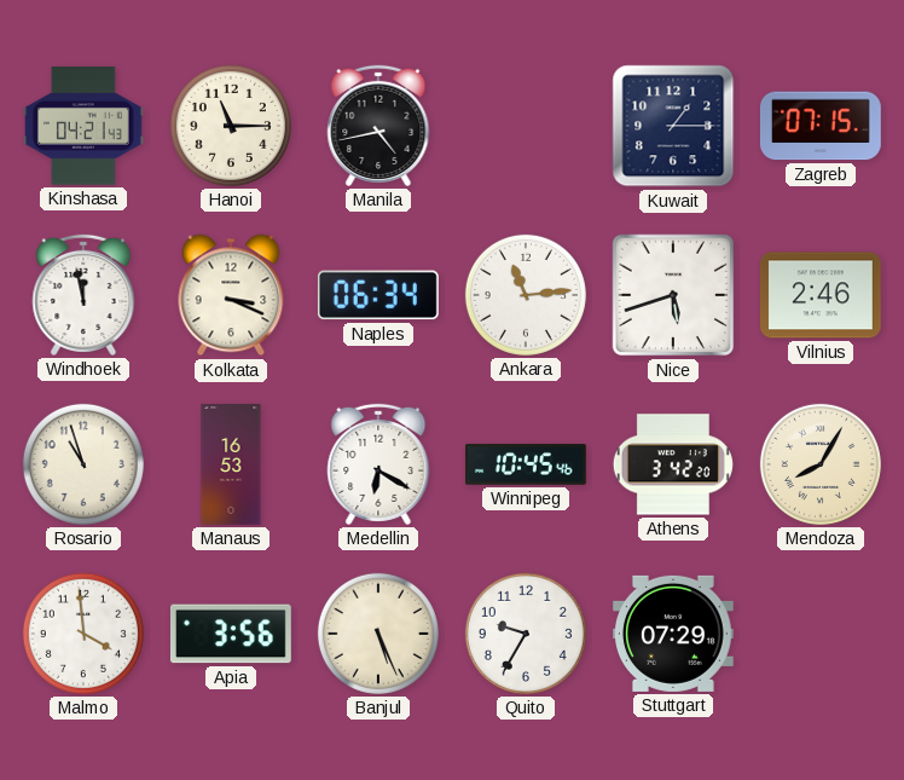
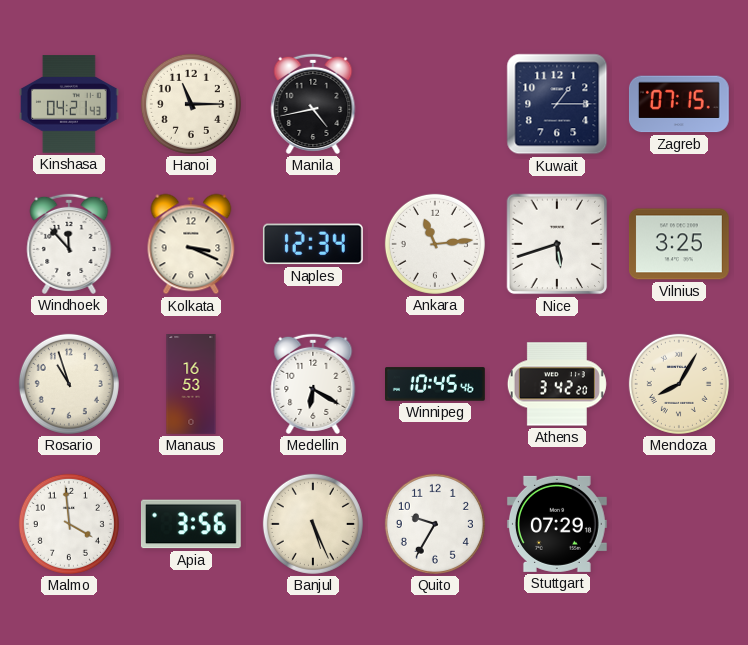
Windhoek: 11:58 -> 11:53
Naples: 06:34 -> 12:34
Vilnius: 2:46 -> 3:25
